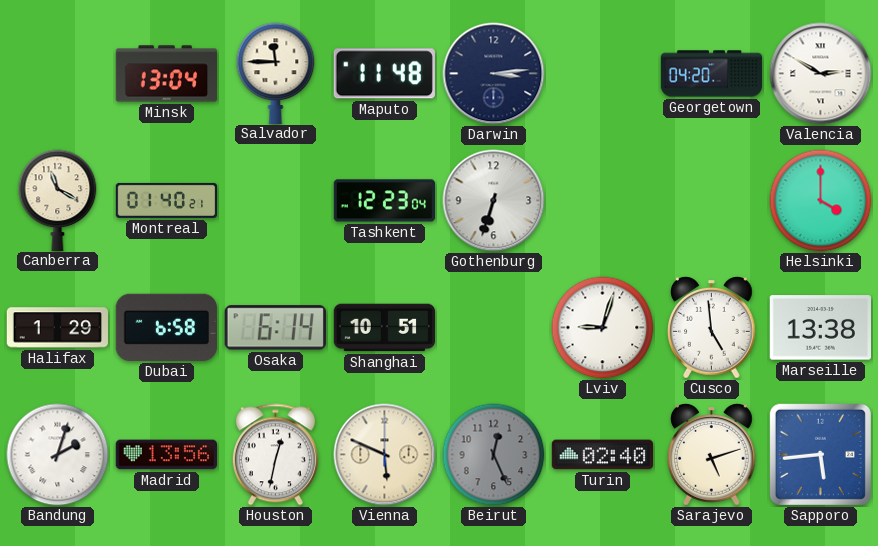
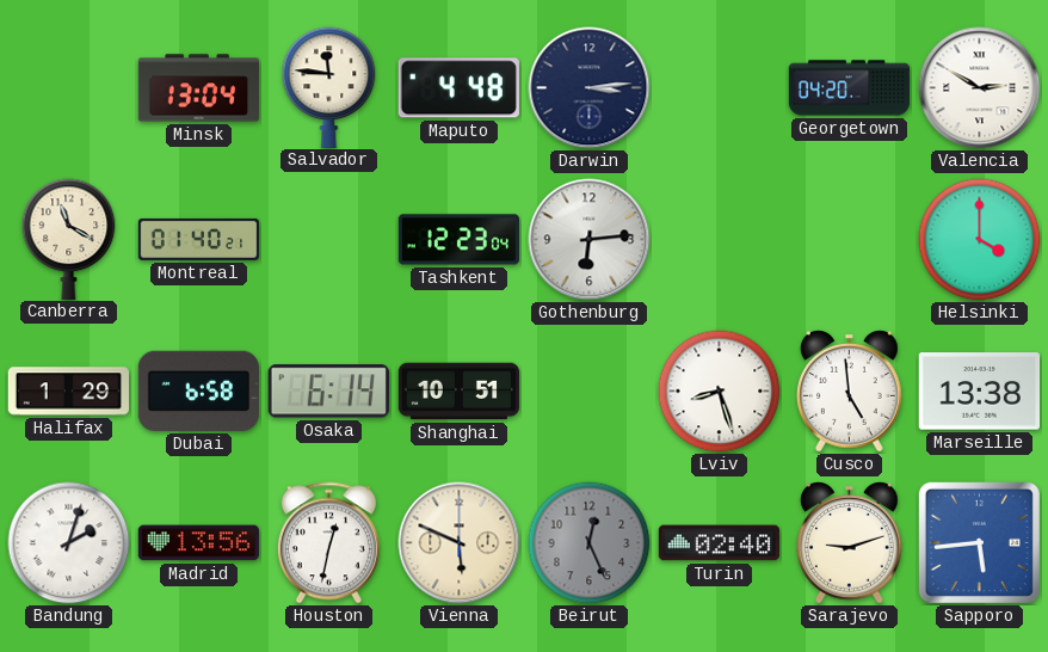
Salvador: 11:45 -> 11:46
Maputo: 11:48 -> 4:48
Gothenburg: 6:33 -> 6:14
Lviv: 9:03 -> 8:27
Sarajevo: 5:12 -> 9:12
